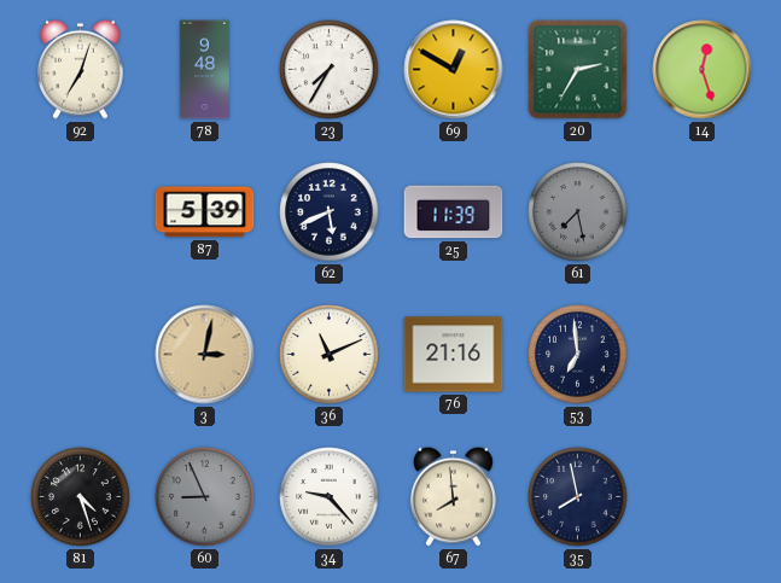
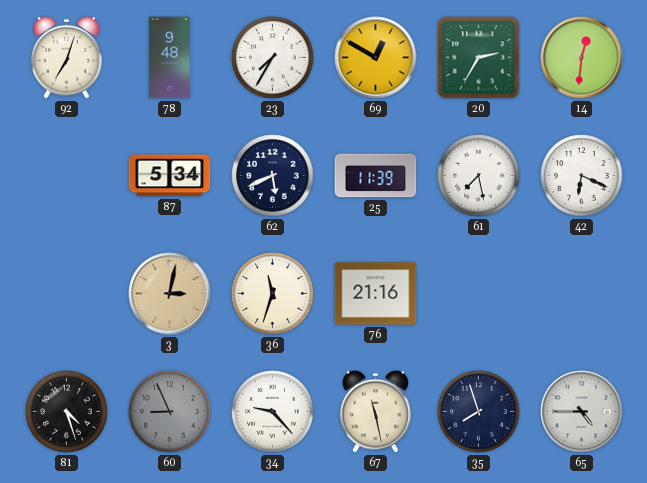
14: 12:27 -> 12:31
87: 5:39 -> 5:34
61 dial: grey -> white
42: none -> 6:19
36: 11:11 -> 11:33
53: 6:59 -> none
67: 7:59 -> 11:28
35: 7:58 -> 7:57
65: none -> 4:45
